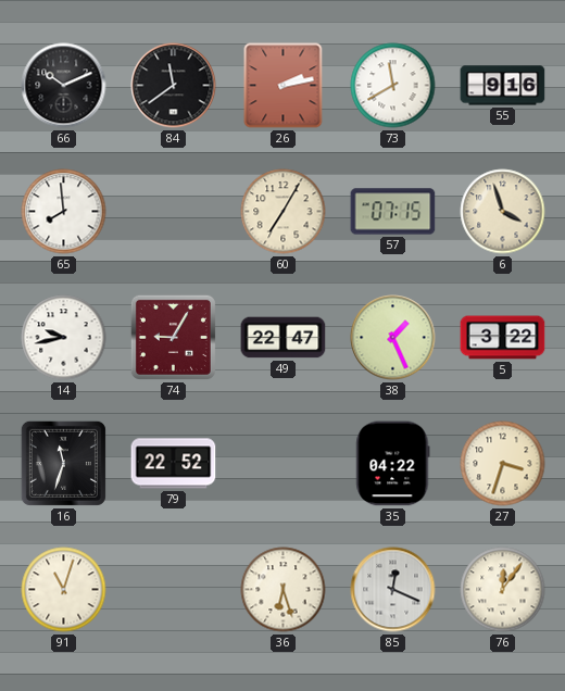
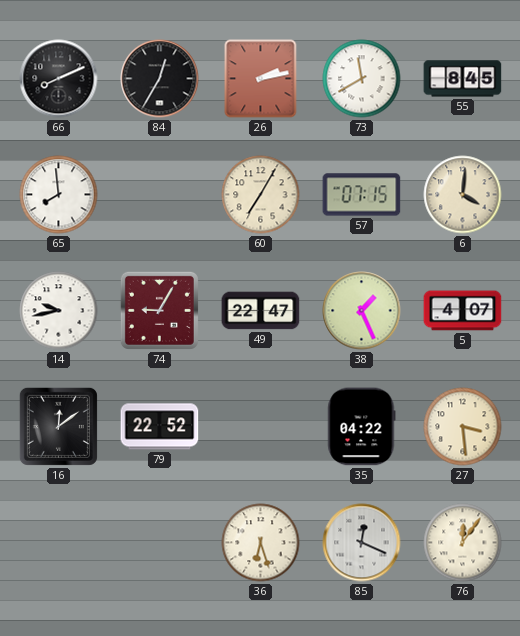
66: 10:11 -> 8:11
84: 11:39 -> 12:35
55: 9:16 -> 8:45
6: 3:57 -> 4:01
5: 3:22 -> 4:07
16: 11:33 -> 12:09
27: 3:33 -> 3:29
91: 11:03 -> none
